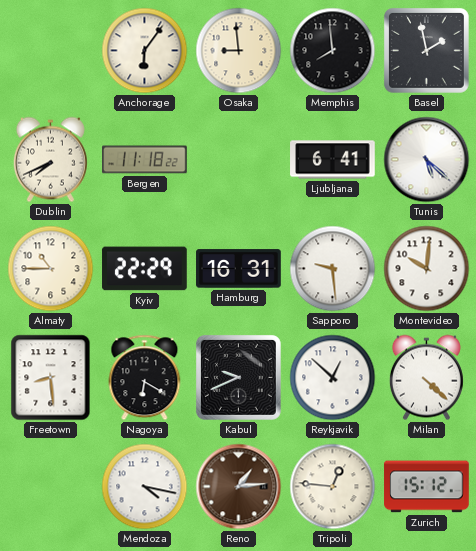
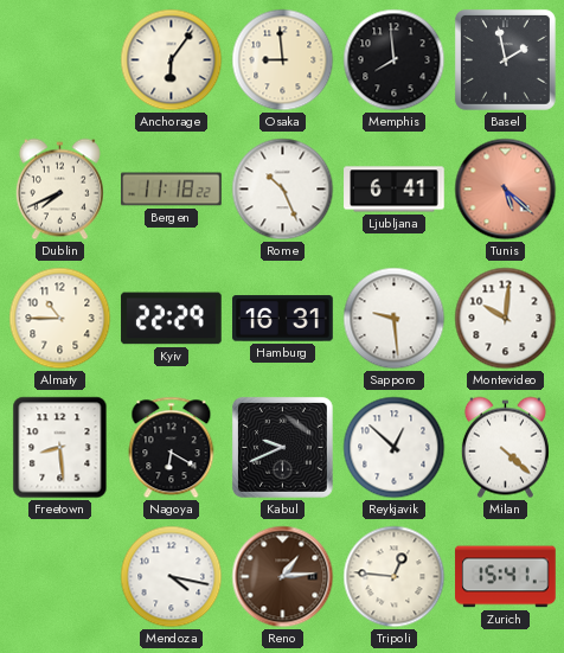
Rome: none -> 10:26
Tunis dial: white -> salmon
Zurich: 15:12 -> 15:41
